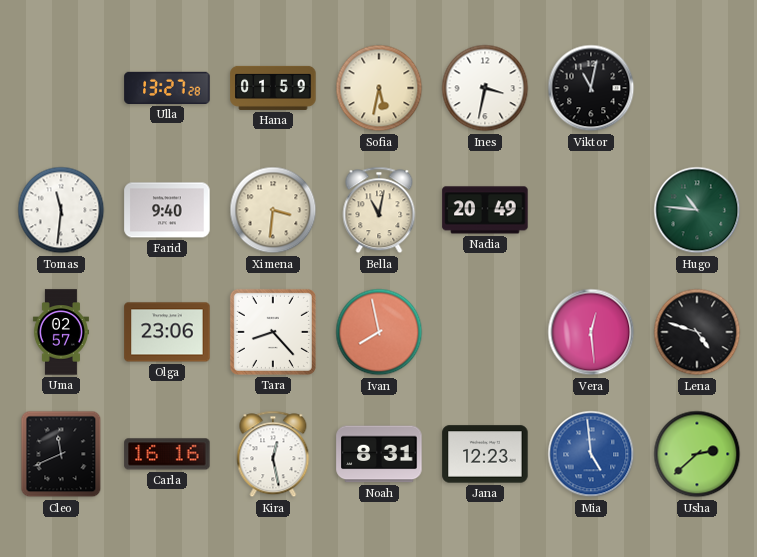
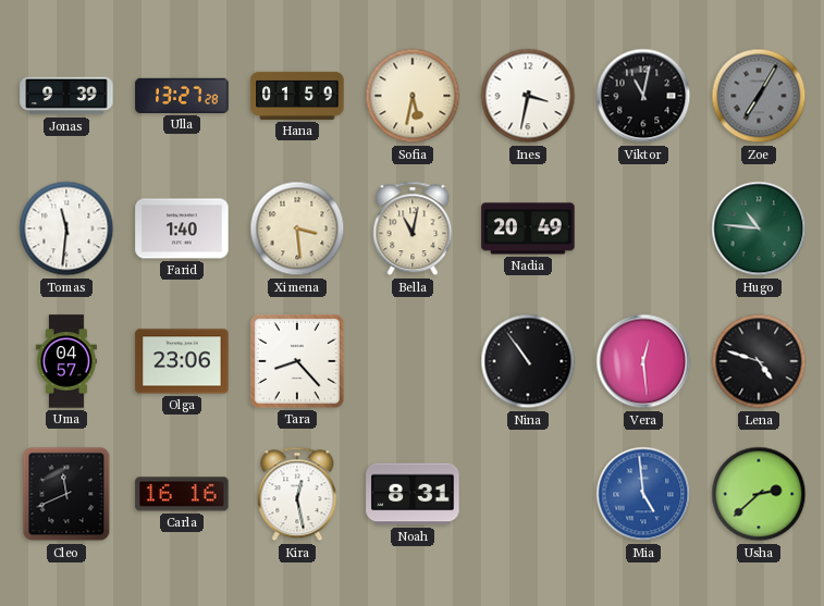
Jonas: none -> 9:39
Zoe: none -> 7:05
Farid: 9:40 -> 1:40
Ximena: 3:31 -> 3:29
Uma: 02:57 -> 04:57
Ivan: 7:58 -> none
Nina: none -> 10:54
Jana: 12:23 -> none
